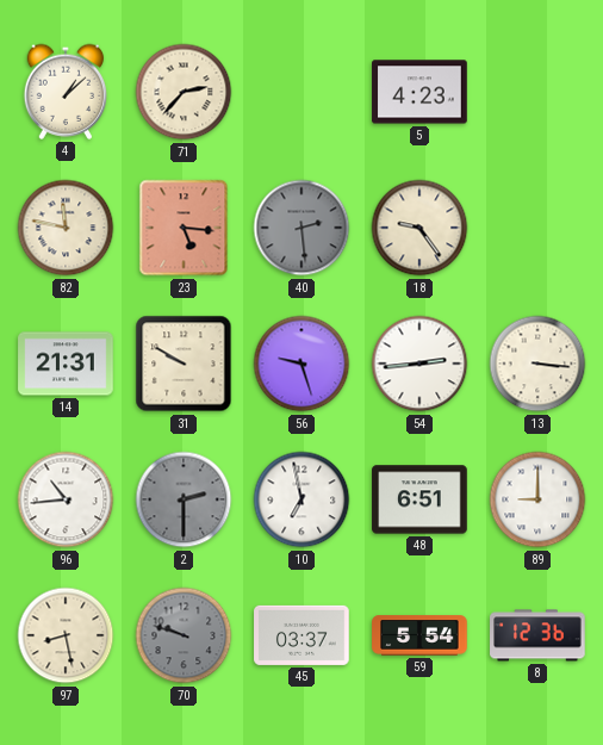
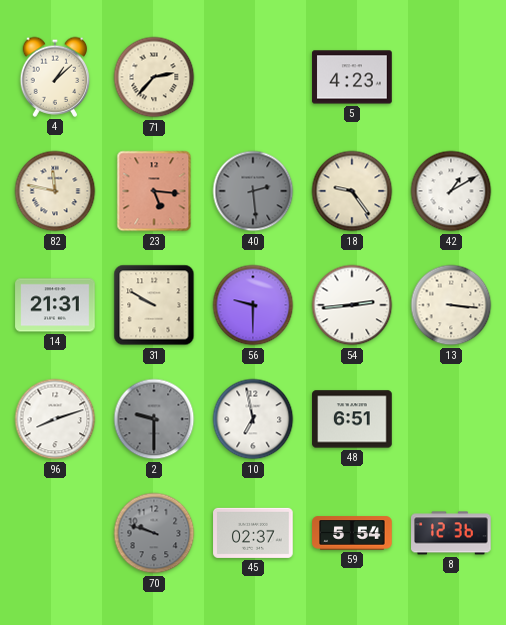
42: none -> 1:10
56: 9:27 -> 9:30
96: 10:44 -> 8:12
2: 2:30 -> 9:30
89: 9:00 -> none
97: 8:28 -> none
45: 03:37 -> 02:37
